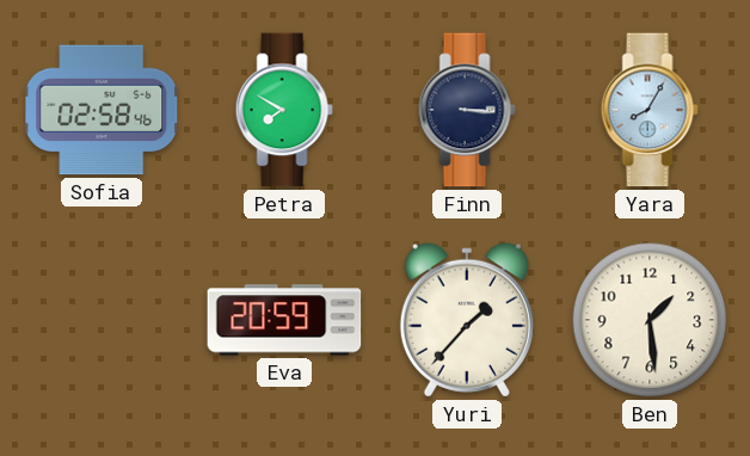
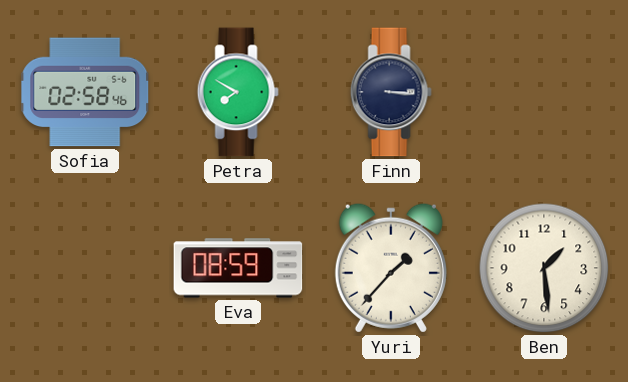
Yara: 8:05 -> none
Eva: 20:59 -> 08:59
